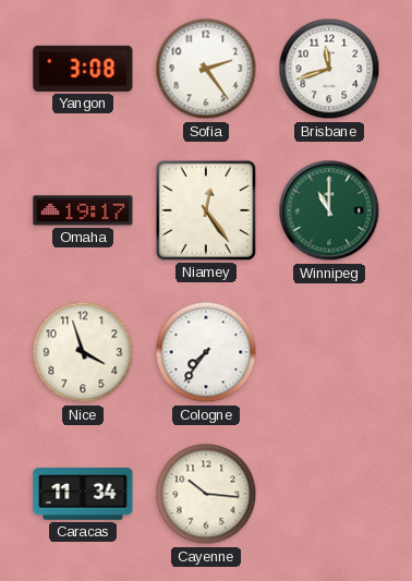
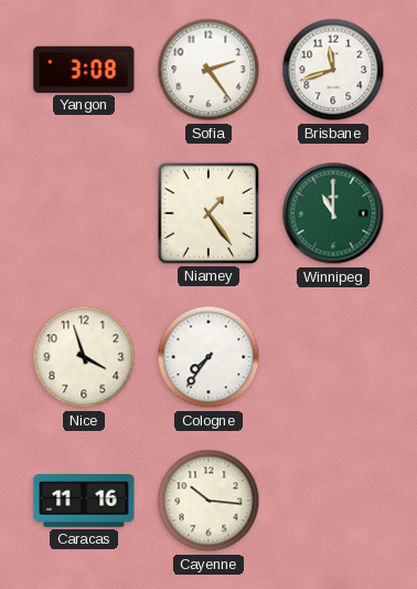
Omaha: 19:17 -> none
Niamey: 12:24 -> 1:24
Caracas: 11:34 -> 11:16
